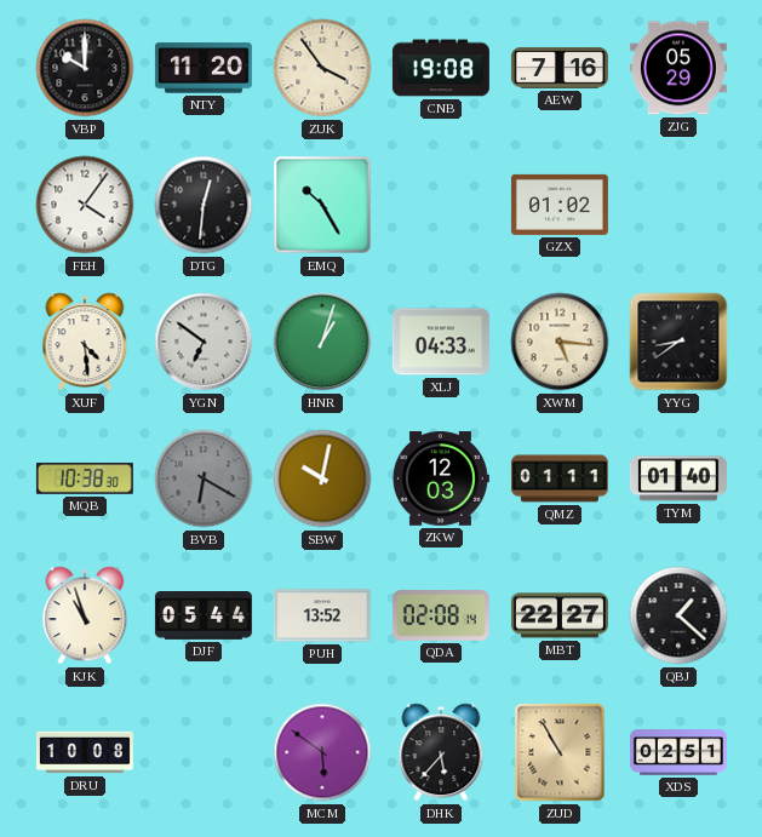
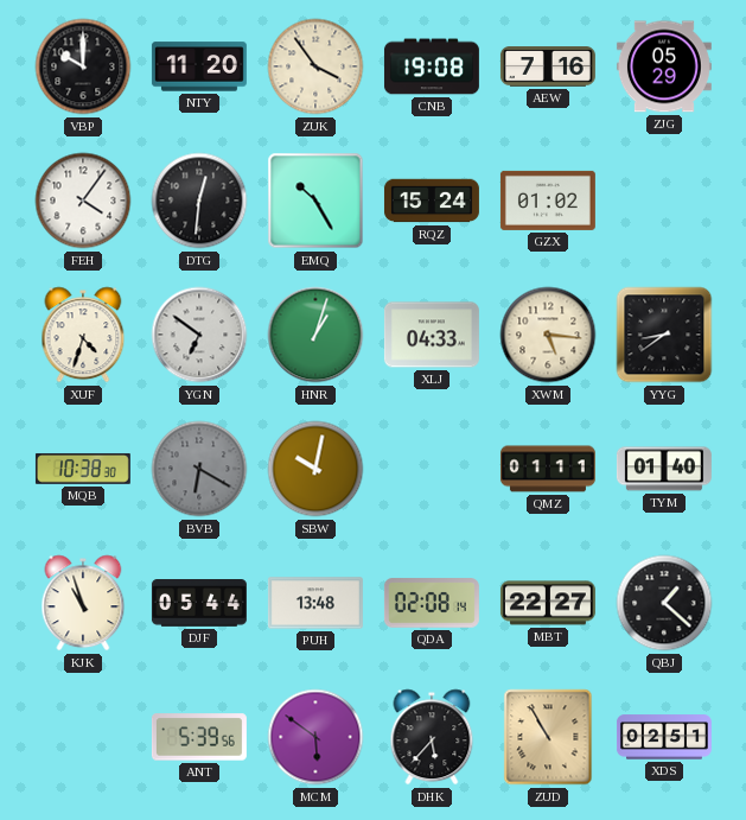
RQZ: none -> 15:24
XUF: 4:29 -> 4:33
ZKW: 12:03 -> none
PUH: 13:52 -> 13:48
DRU: 10:08 -> none
ANT: none -> 5:39
